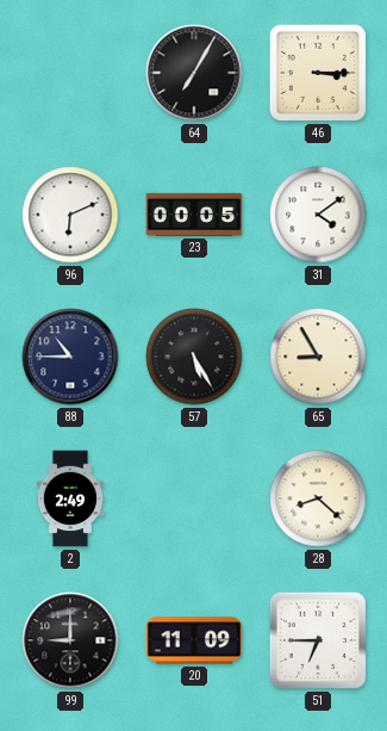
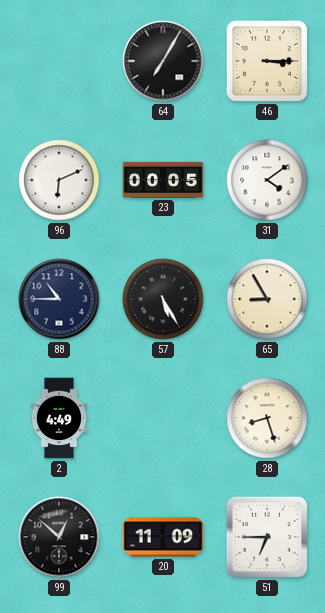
2: 2:49 -> 4:49
28: 8:22 -> 8:27
99: 9:00 -> 12:52
